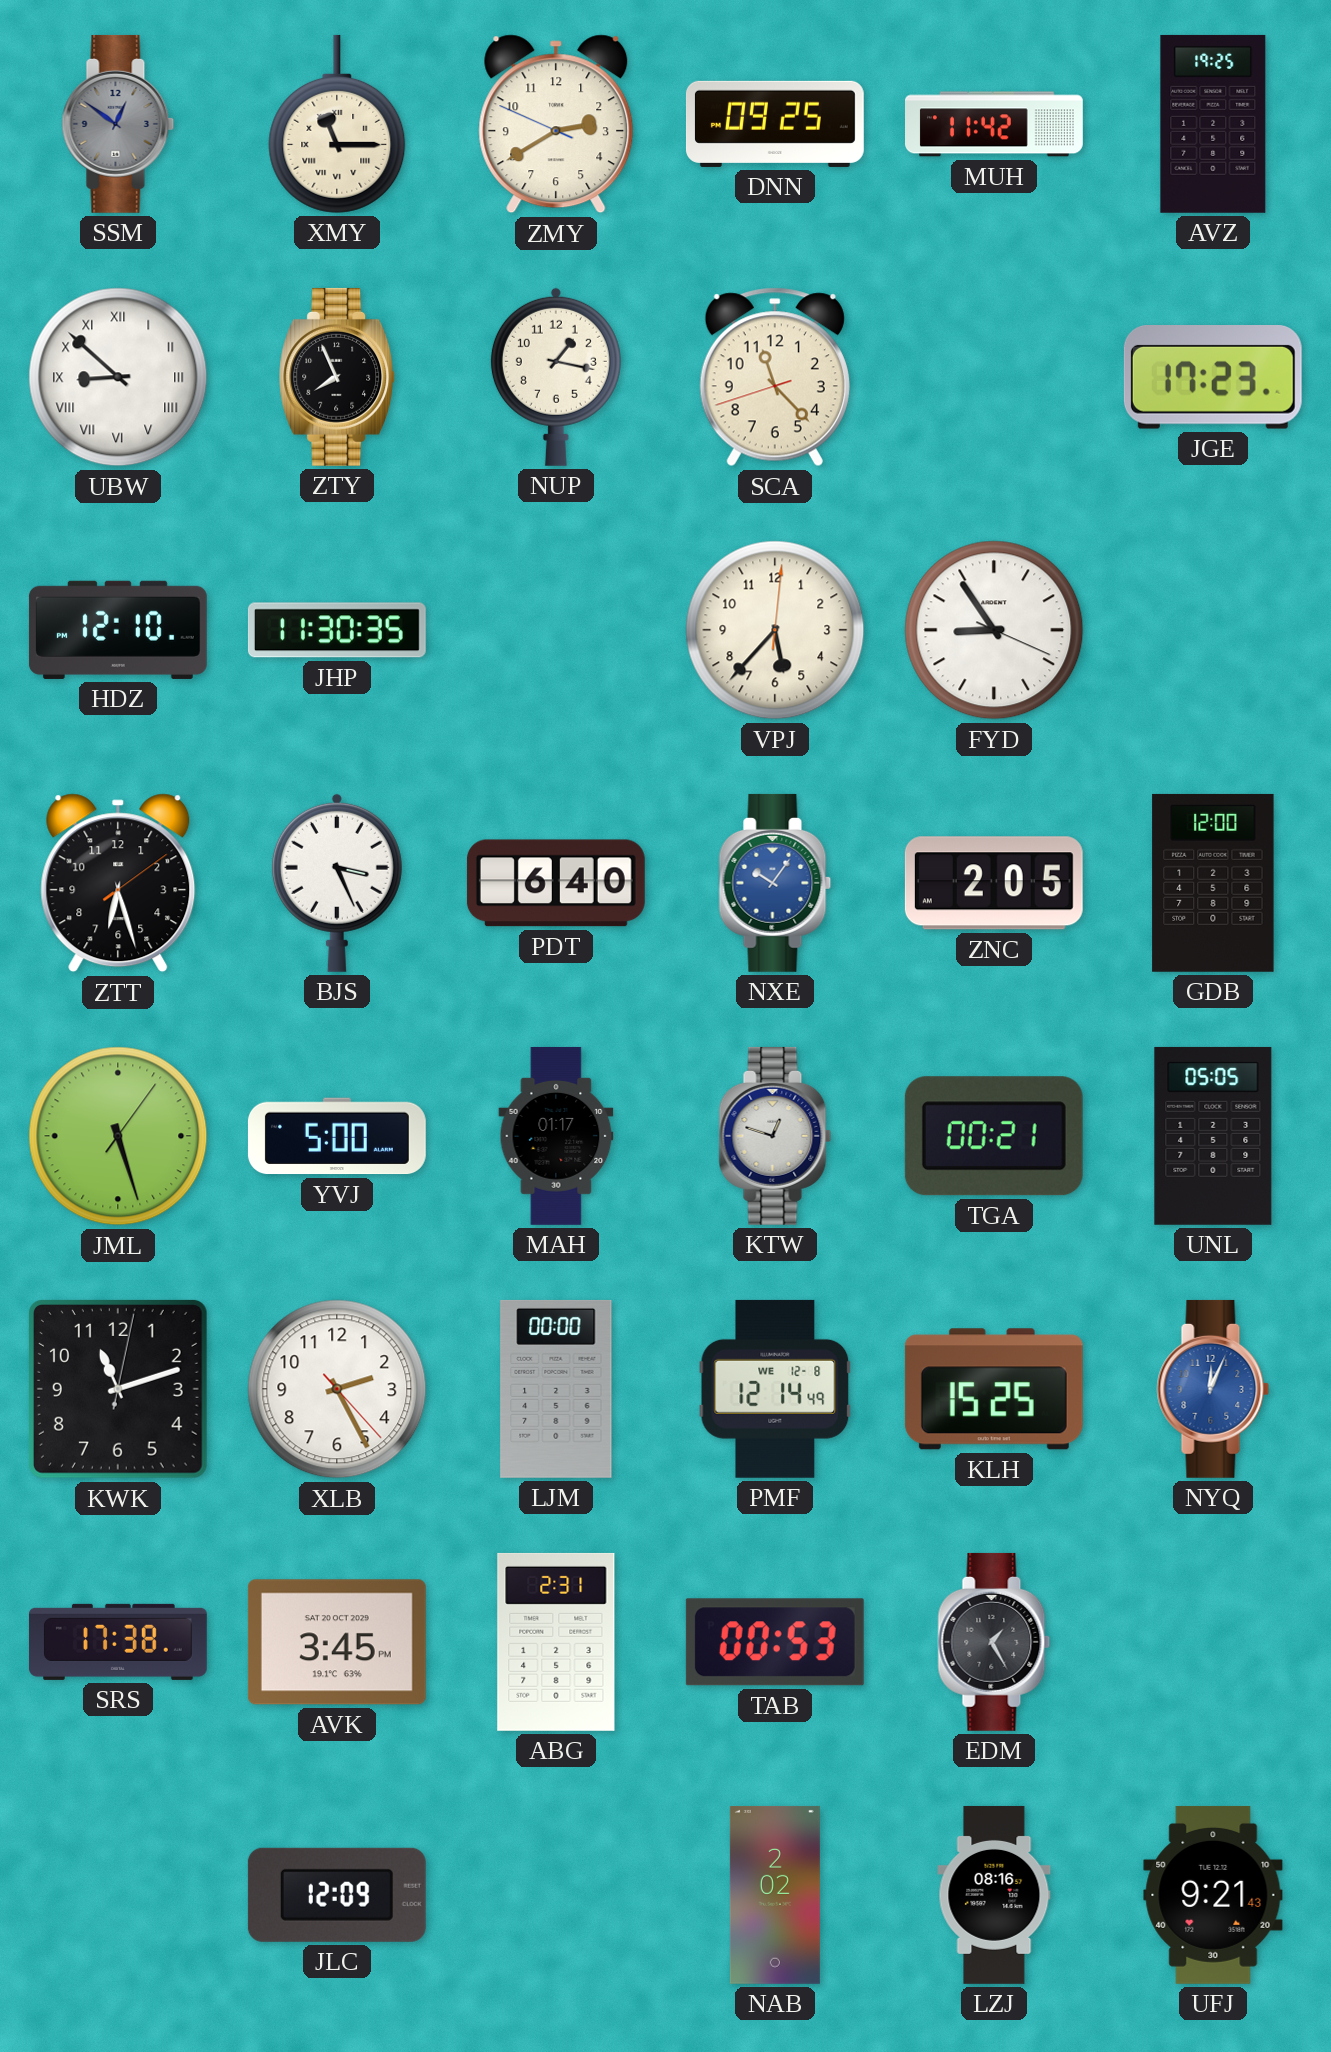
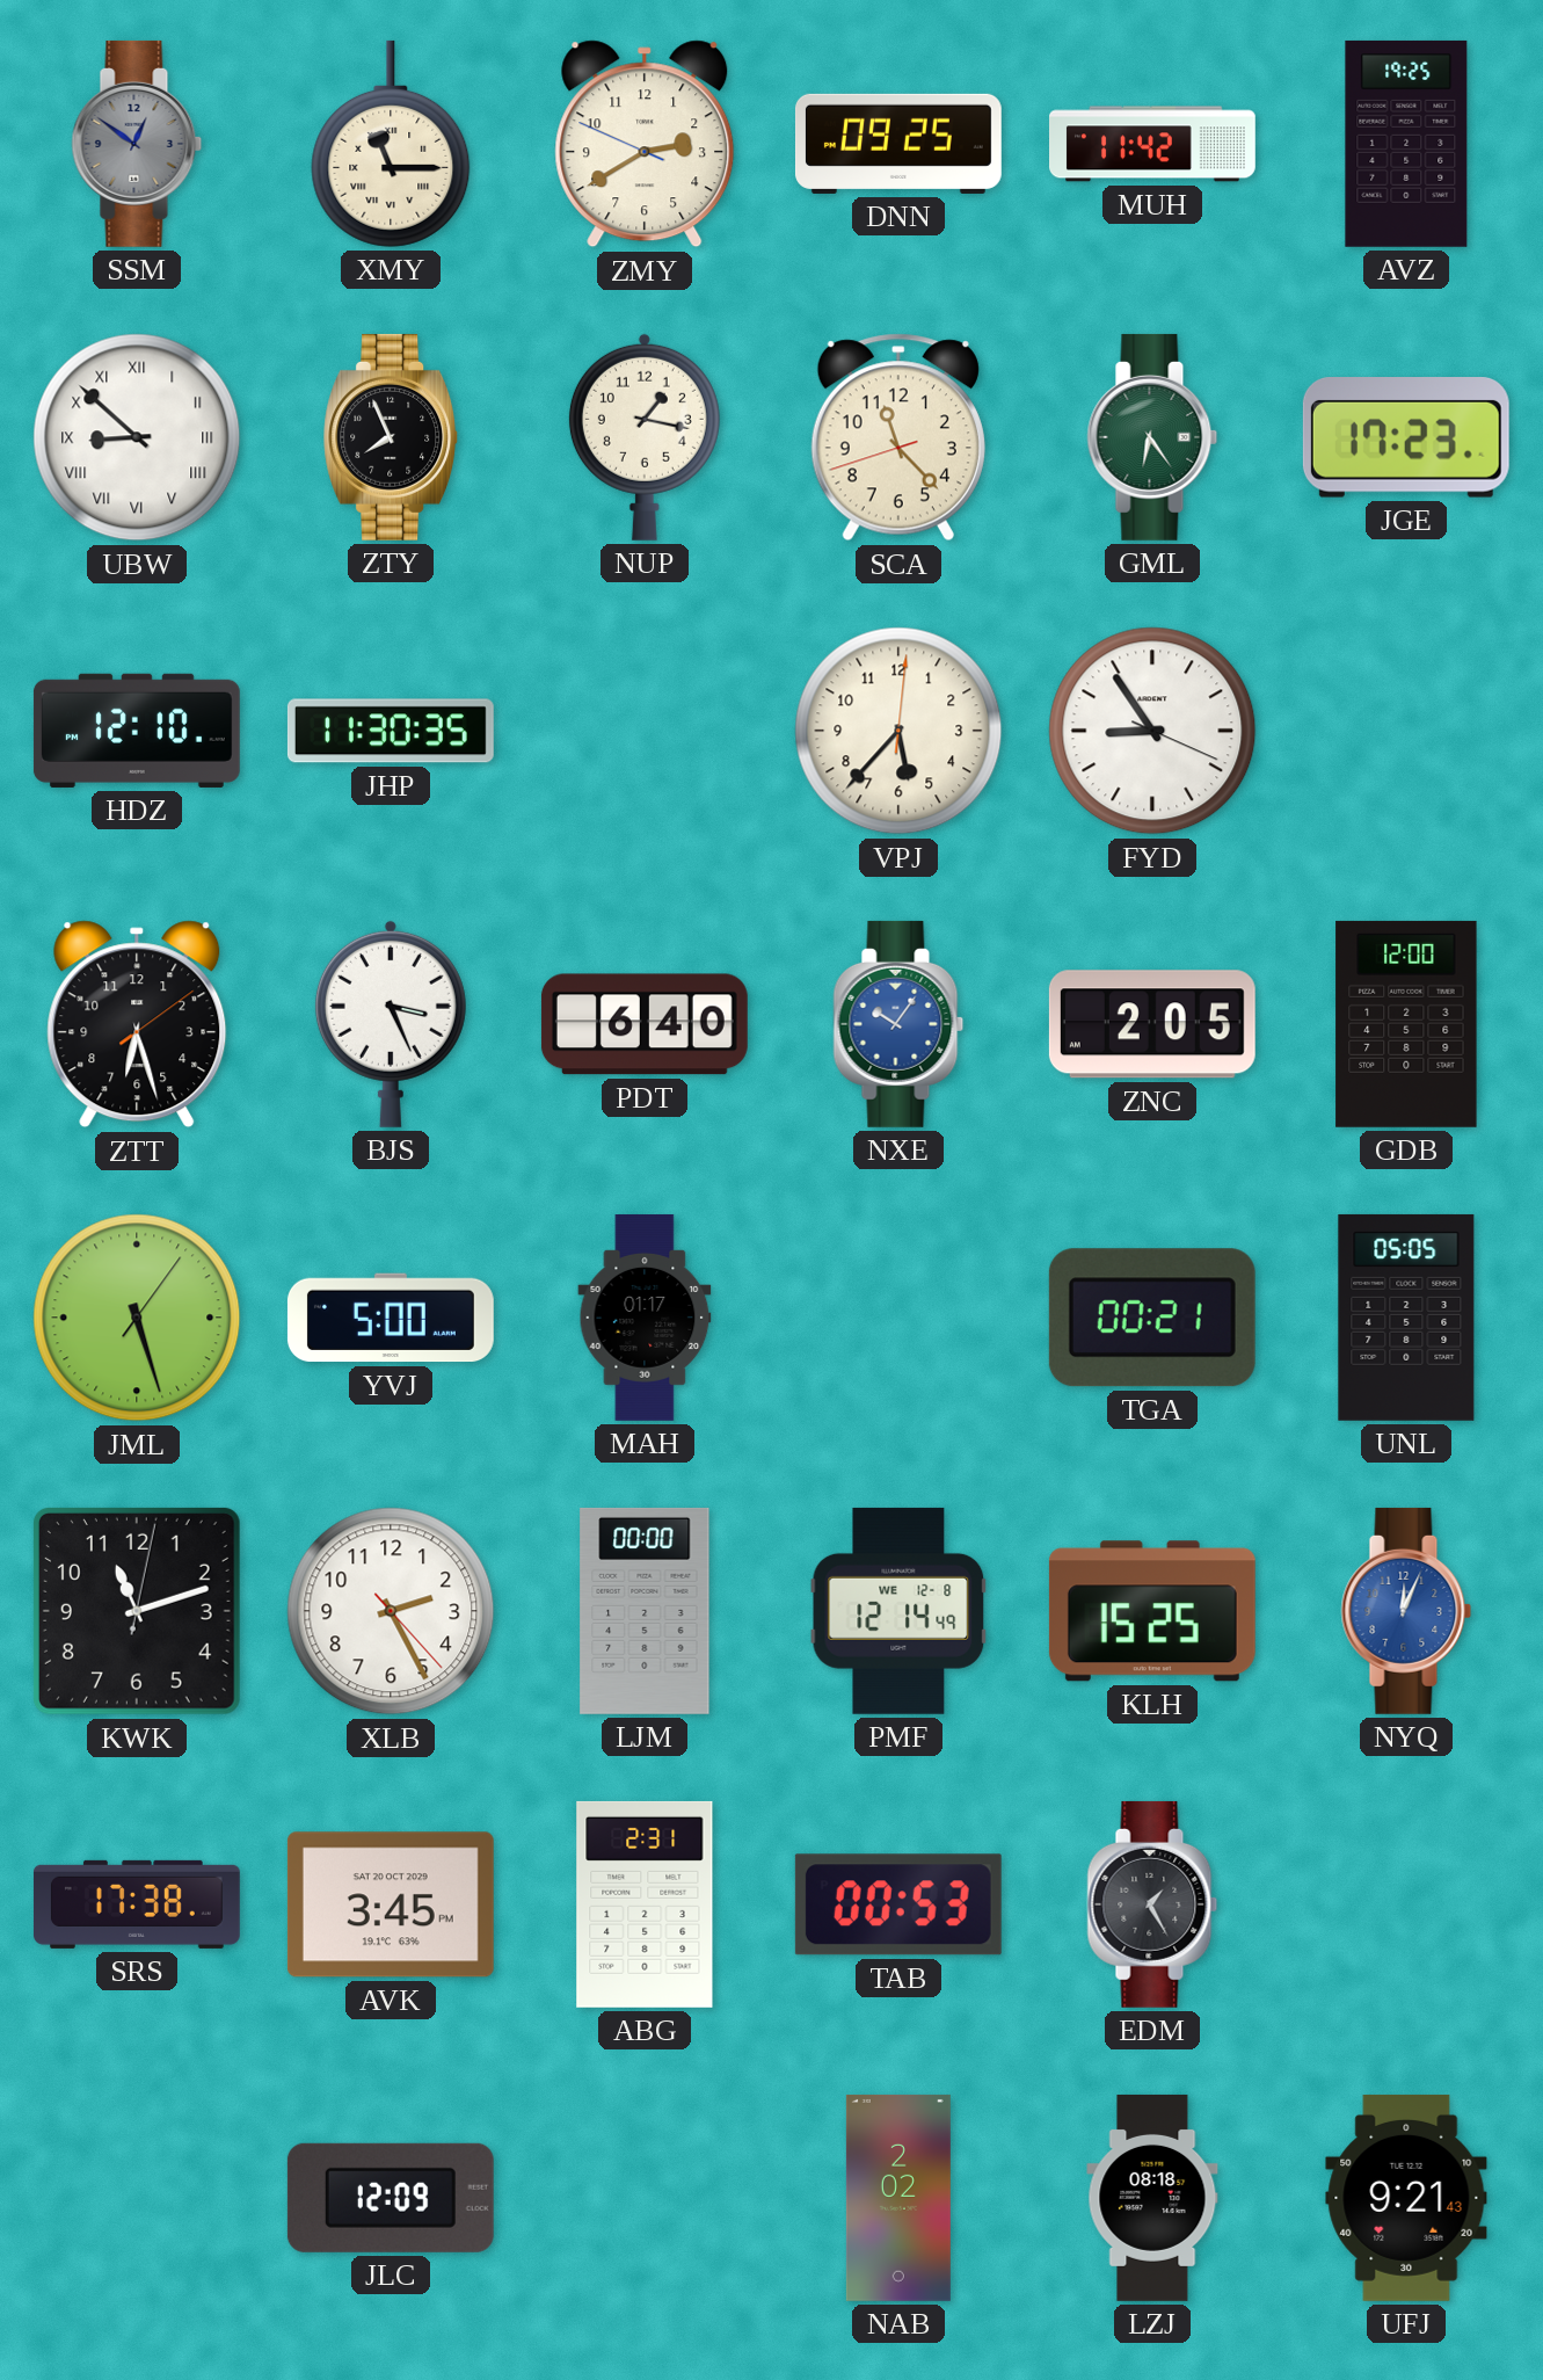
GML: none -> 6:24
KTW: 12:48 -> none
LZJ: 08:16 -> 08:18
